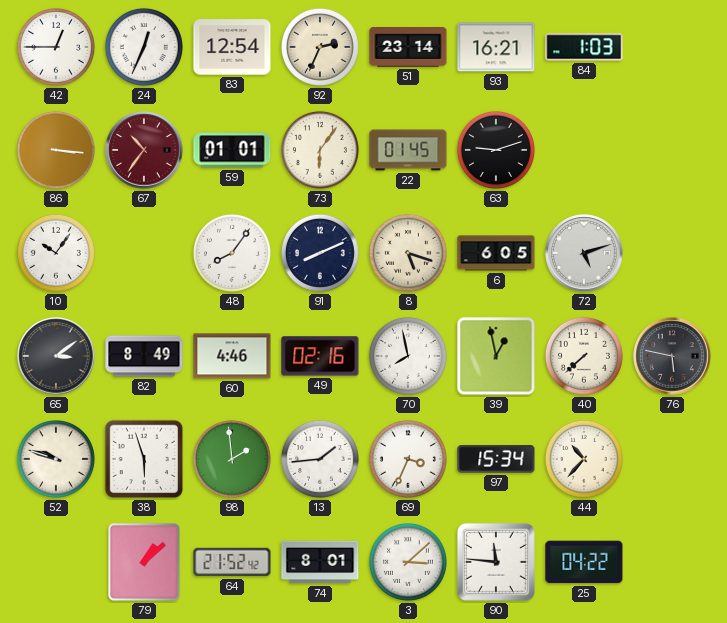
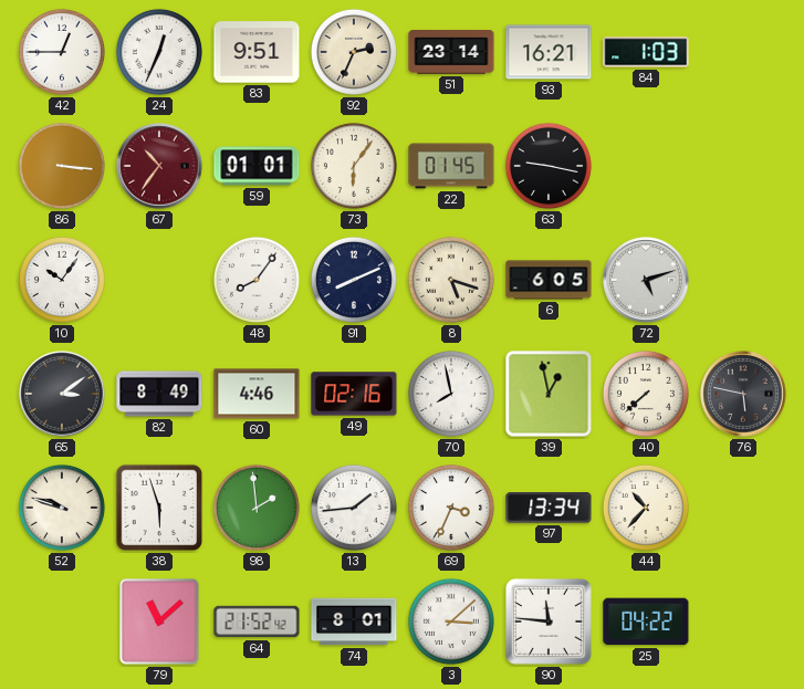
83: 12:54 -> 9:51
63: 9:12 -> 9:17
97: 15:34 -> 13:34
79: 1:08 -> 11:08
